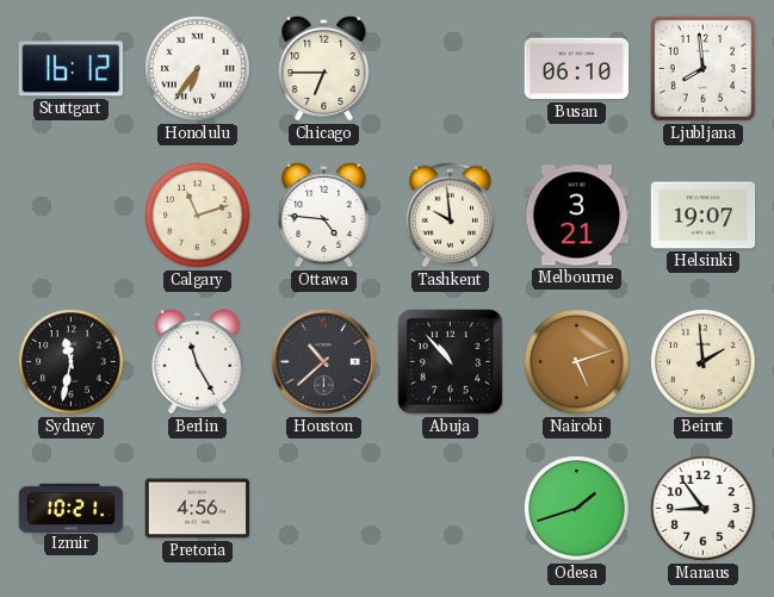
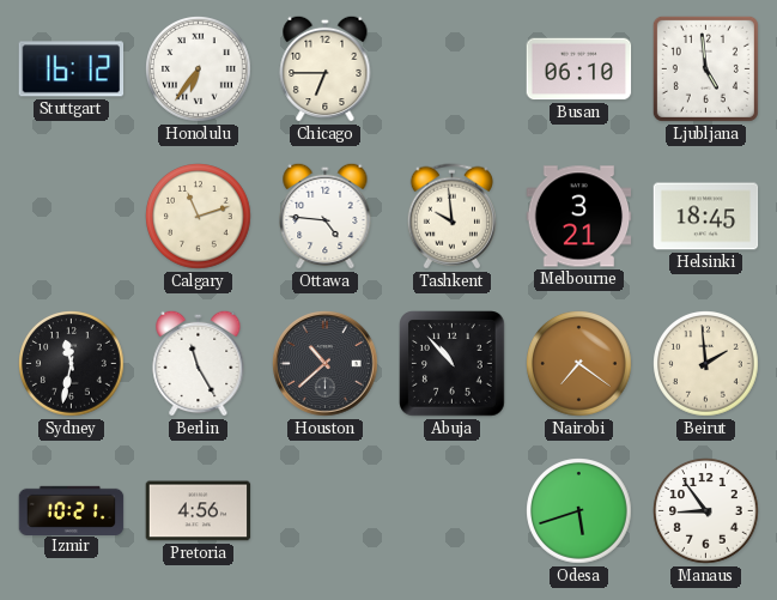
Ljubljana: 7:59 -> 4:59
Helsinki: 19:07 -> 18:45
Nairobi: 5:12 -> 7:21
Odesa: 1:42 -> 5:42
